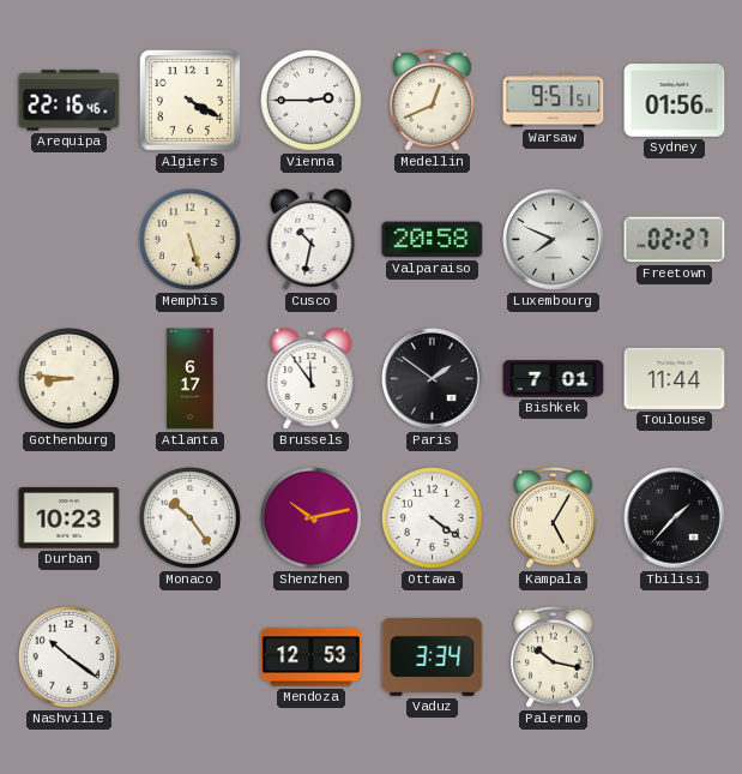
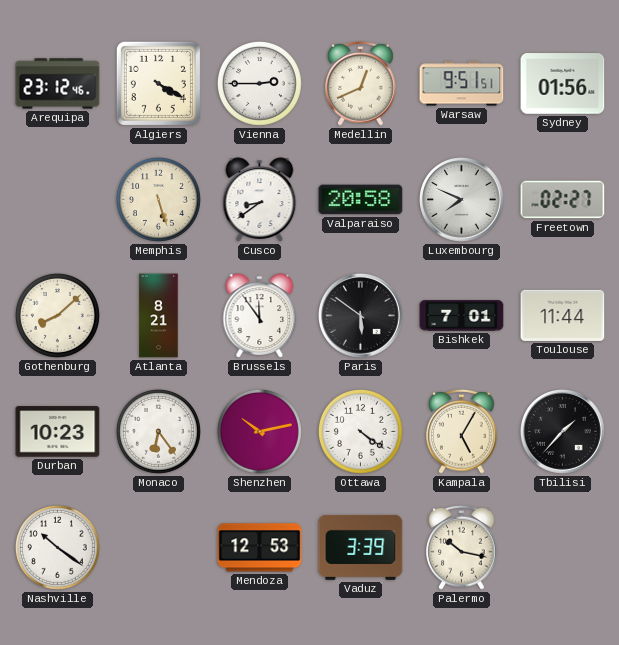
Arequipa: 22:16 -> 23:12
Cusco: 10:32 -> 8:39
Gothenburg: 8:46 -> 8:08
Atlanta: 6:17 -> 8:21
Paris: 1:51 -> 5:51
Monaco: 10:24 -> 6:24
Vaduz: 3:34 -> 3:39
